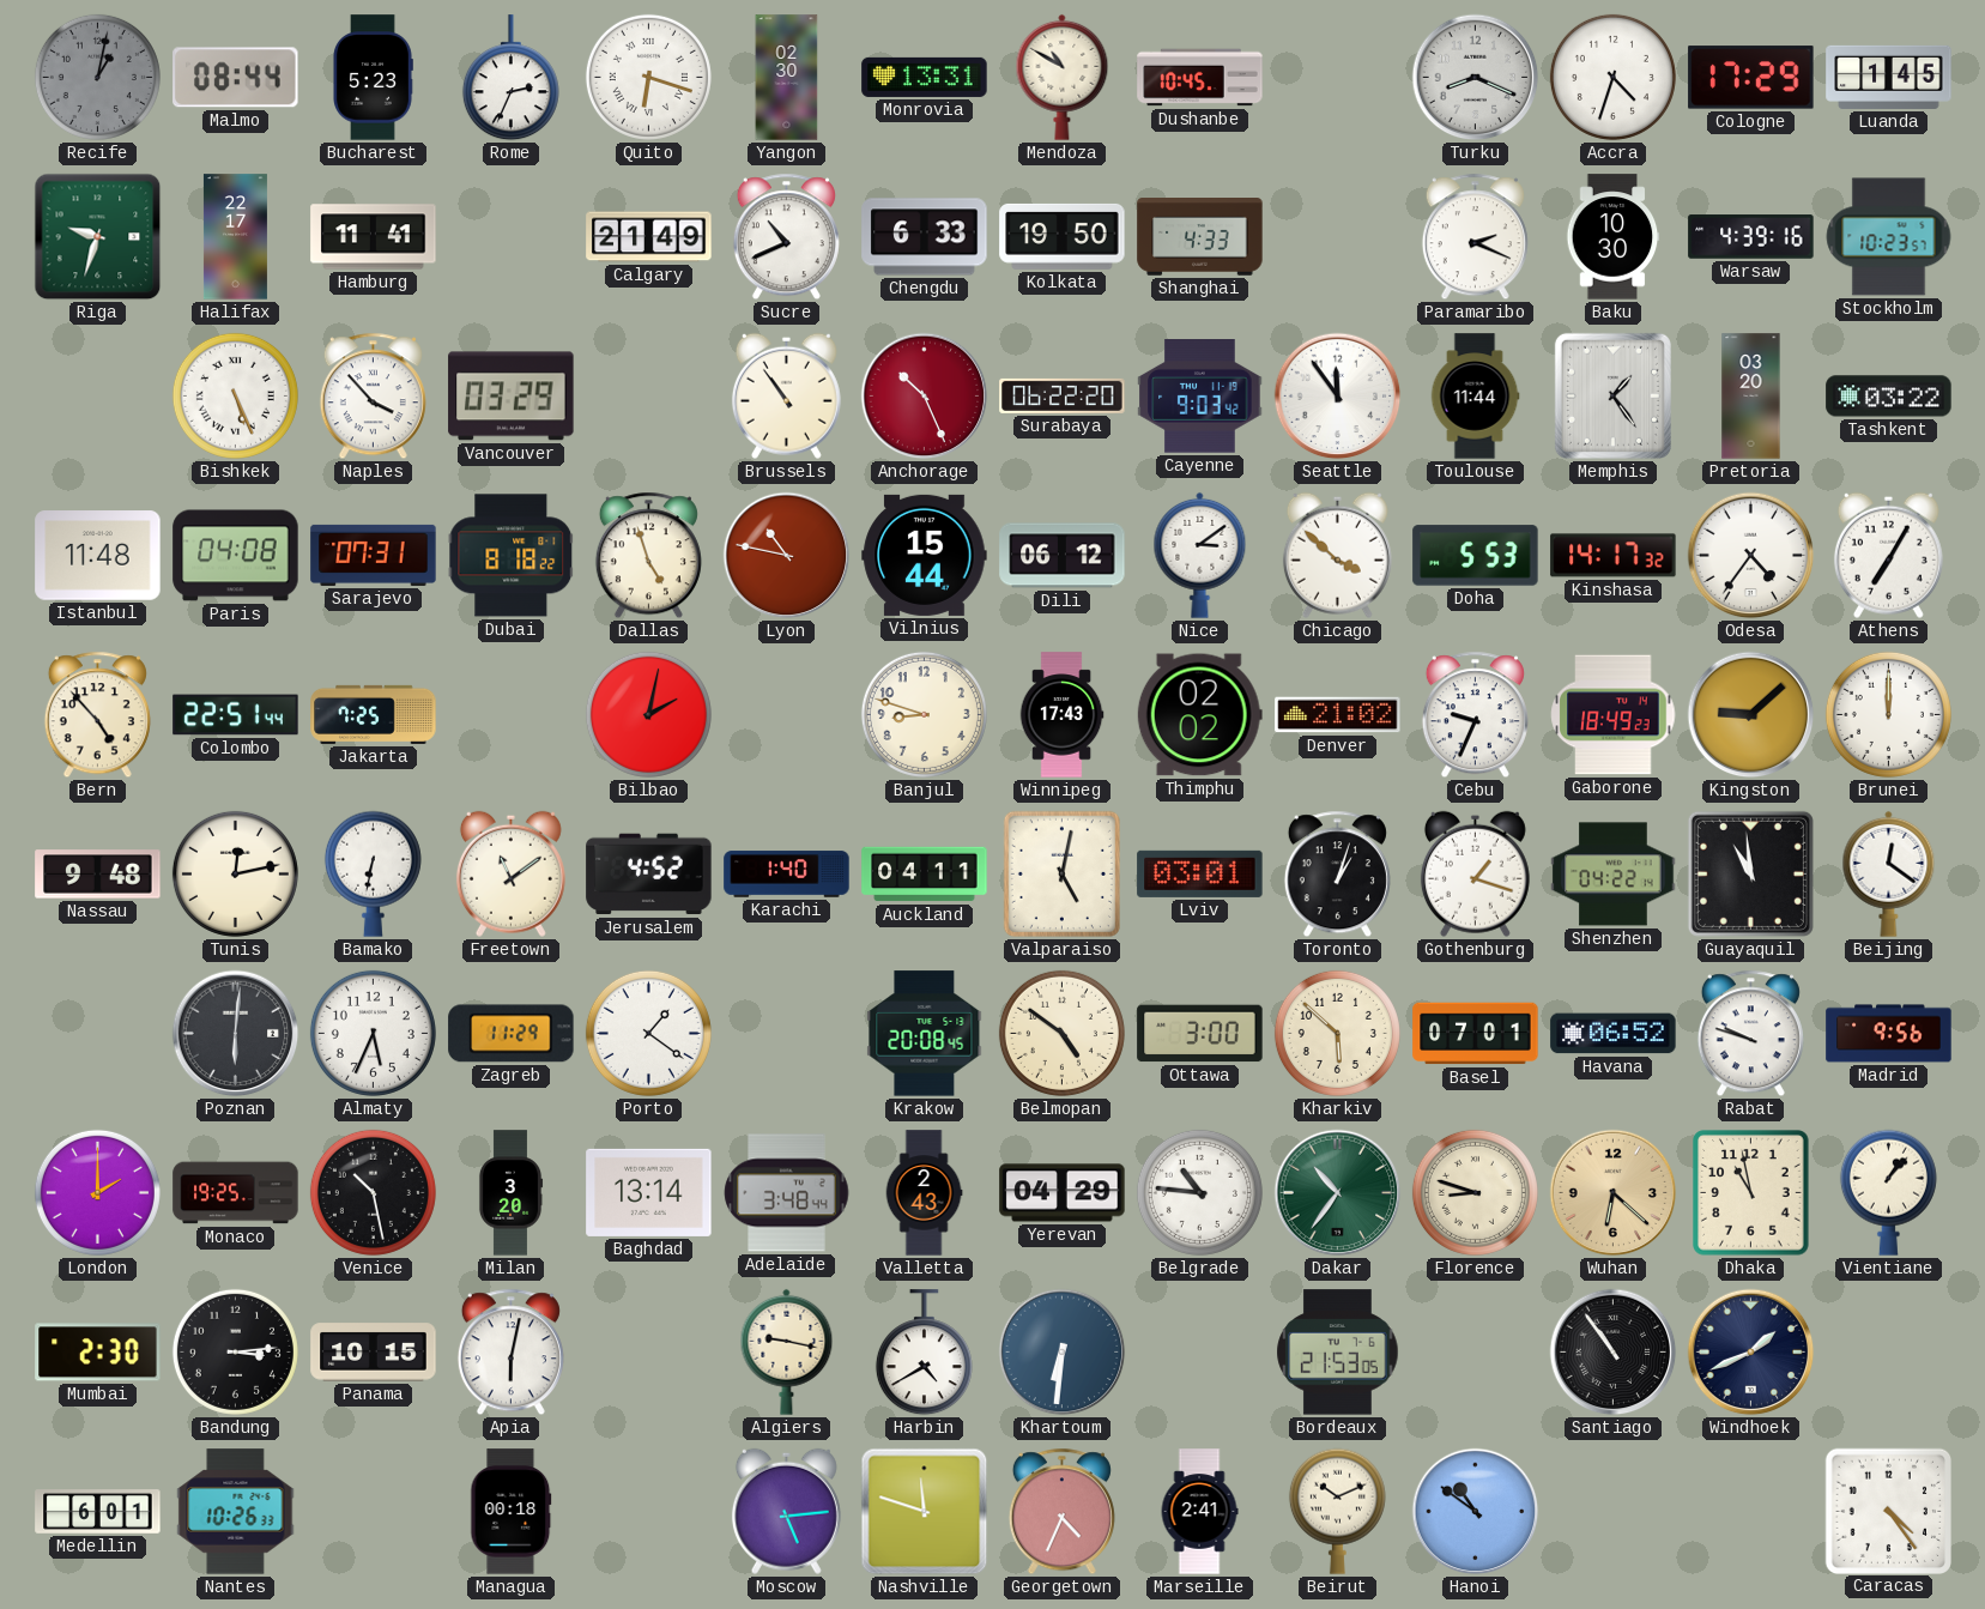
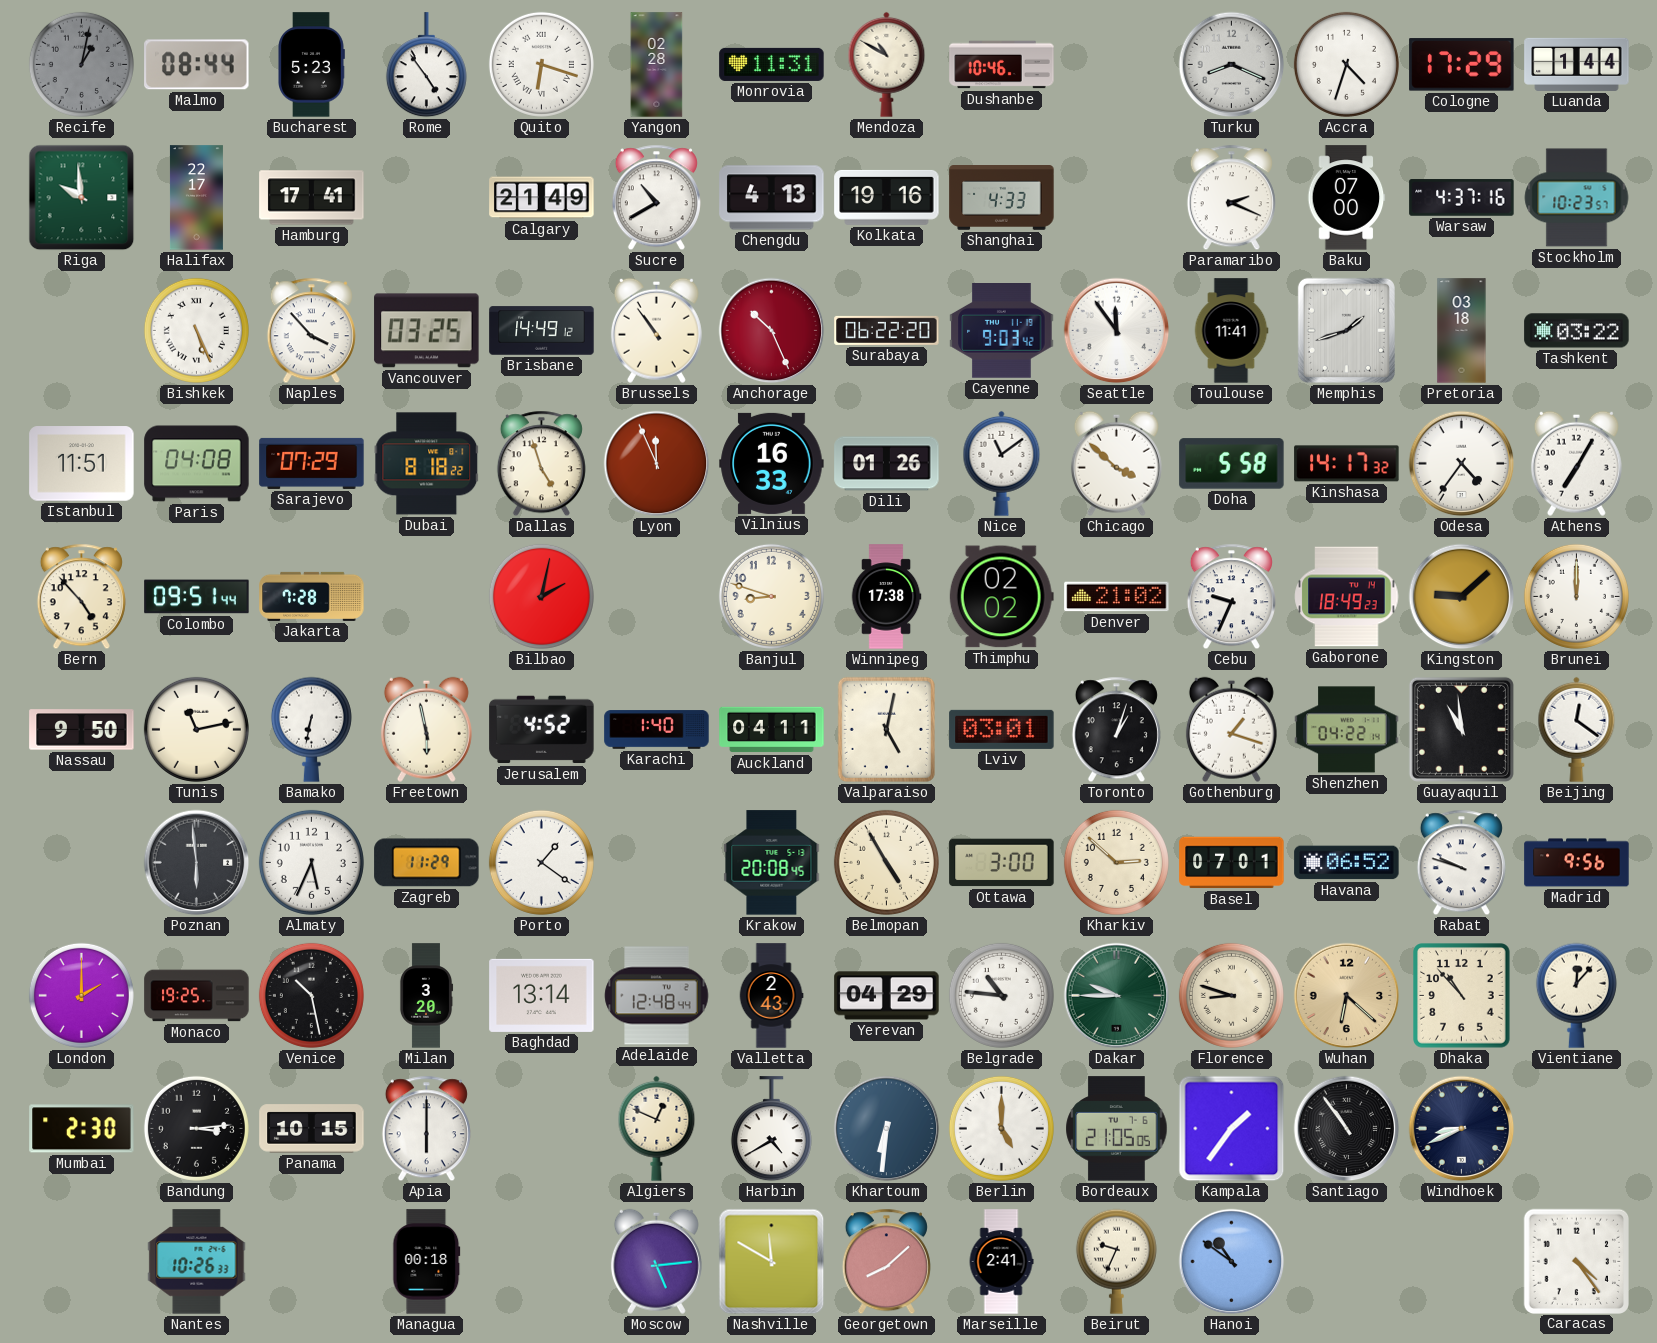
Rome: 2:34 -> 4:54
Yangon: 02:30 -> 02:28
Monrovia: 13:31 -> 11:31
Dushanbe: 10:45 -> 10:46
Luanda: 1:45 -> 1:44
Riga: 9:33 -> 9:59
Hamburg: 11:41 -> 17:41
Sucre: 10:41 -> 10:40
Chengdu: 6:33 -> 4:13
Kolkata: 19:50 -> 19:16
Baku: 10:30 -> 07:00
Warsaw: 4:39 -> 4:37
Vancouver: 03:29 -> 03:25
Brisbane: none -> 14:49
Toulouse: 11:44 -> 11:41
Memphis: 1:24 -> 1:42
Pretoria: 03:20 -> 03:18
Istanbul: 11:48 -> 11:51
Sarajevo: 07:31 -> 07:29
Lyon: 10:47 -> 11:56
Vilnius: 15:44 -> 16:33
Dili: 06:12 -> 01:26
Nice: 3:09 -> 11:09
Doha: 5:53 -> 5:58
Colombo: 22:51 -> 09:51
Jakarta: 7:25 -> 7:28
Winnipeg: 17:43 -> 17:38
Nassau: 9:48 -> 9:50
Tunis: 12:13 -> 11:13
Freetown: 11:09 -> 5:58
Poznan: 6:01 -> 5:59
Belmopan: 4:51 -> 4:55
Kharkiv: 5:52 -> 2:52
Adelaide: 3:48 -> 12:48
Dakar: 10:36 -> 9:45
Dhaka: 10:58 -> 10:53
Vientiane: 1:07 -> 12:07
Apia: 6:02 -> 6:00
Algiers: 9:17 -> 12:49
Berlin: none -> 5:00
Bordeaux: 21:53 -> 21:05
Kampala: none -> 1:36
Windhoek: 1:41 -> 8:41
Medellin: 6:01 -> none
Nashville: 11:48 -> 11:50
Georgetown: 4:34 -> 8:08
Beirut: 10:11 -> 9:34
